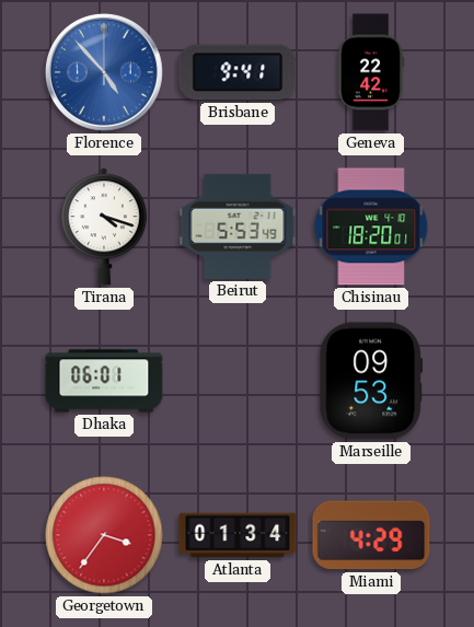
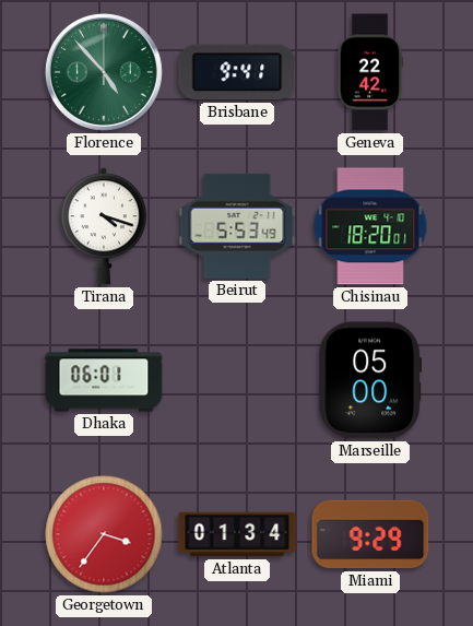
Florence dial: blue -> green
Marseille: 09:53 -> 05:00
Miami: 4:29 -> 9:29
